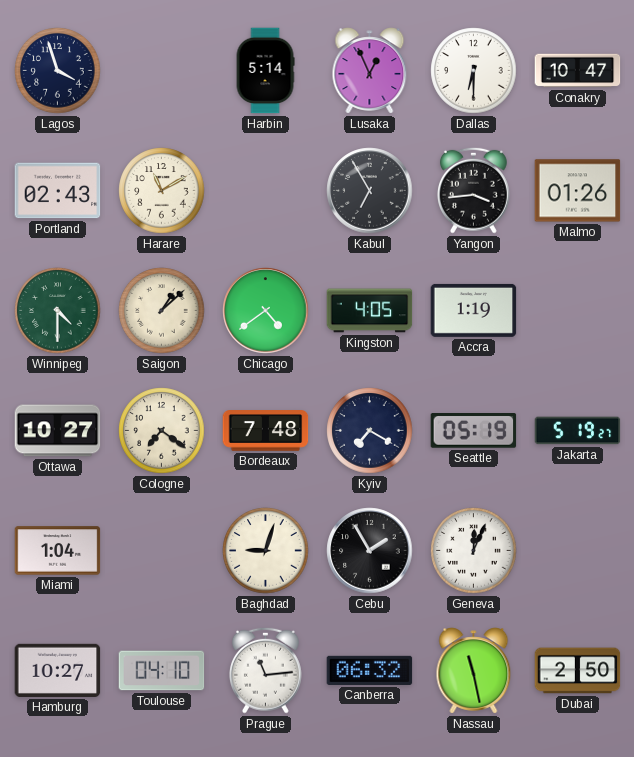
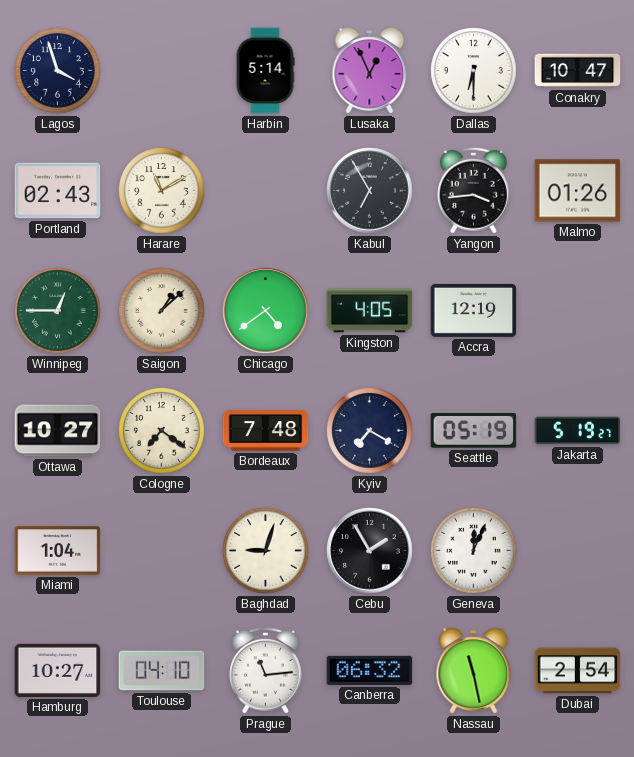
Winnipeg: 4:30 -> 12:45
Accra: 1:19 -> 12:19
Dubai: 2:50 -> 2:54
